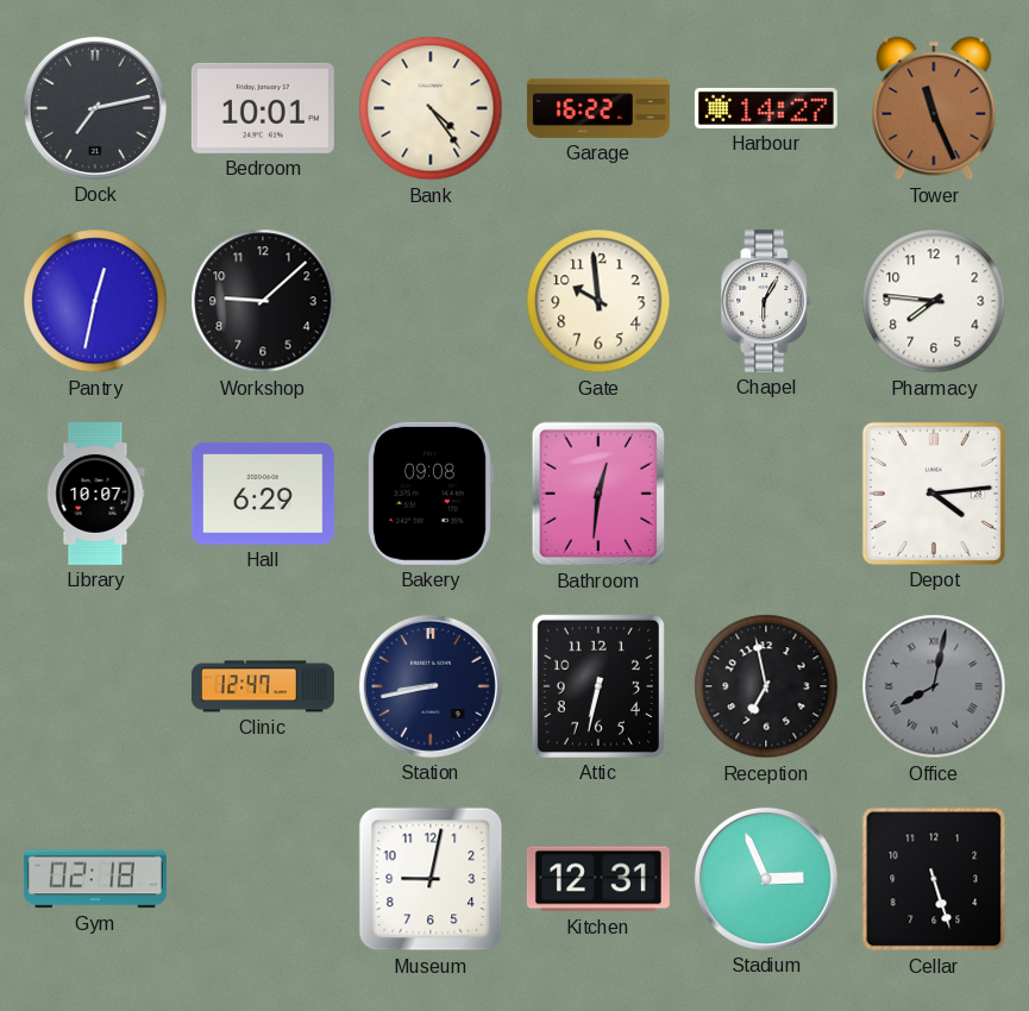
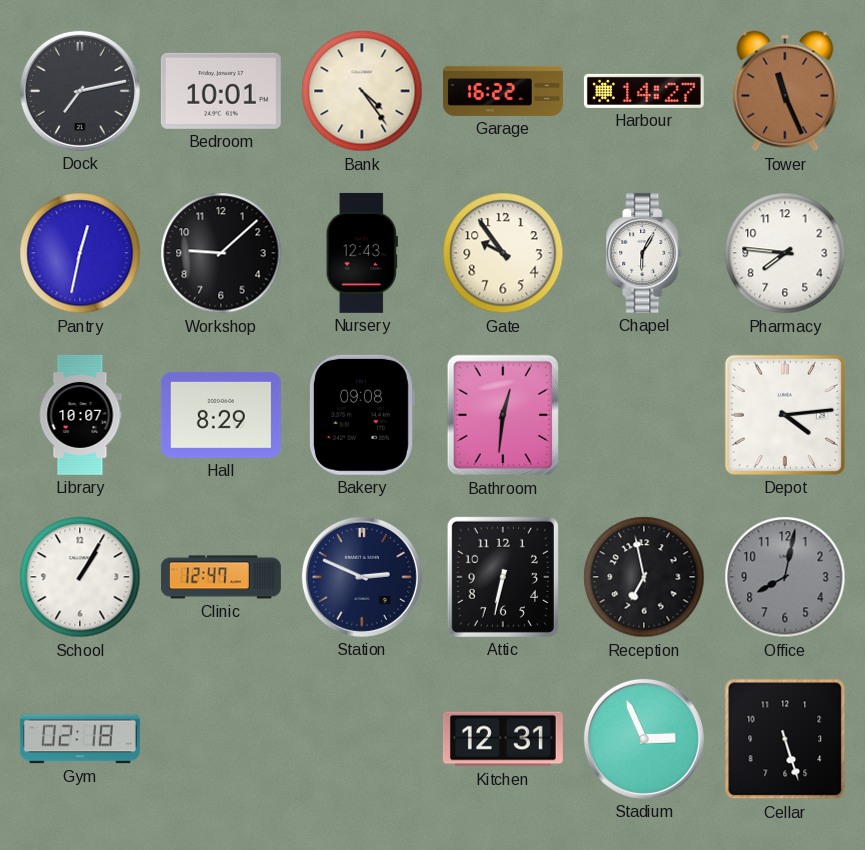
Nursery: none -> 12:43
Gate: 9:59 -> 9:54
Hall: 6:29 -> 8:29
School: none -> 1:05
Station: 8:43 -> 2:49
Office numerals: Roman -> Arabic
Museum: 9:02 -> none
